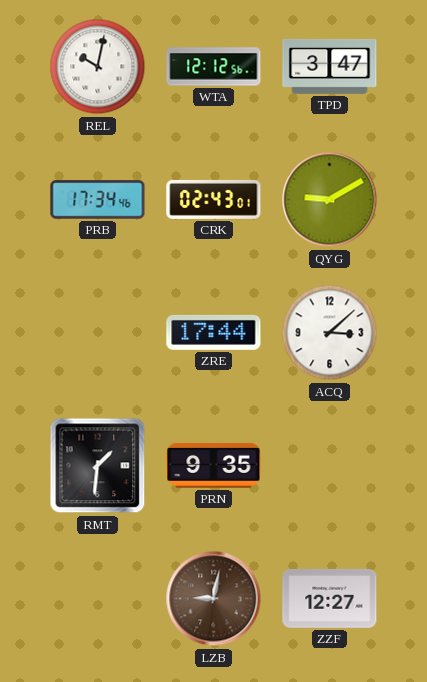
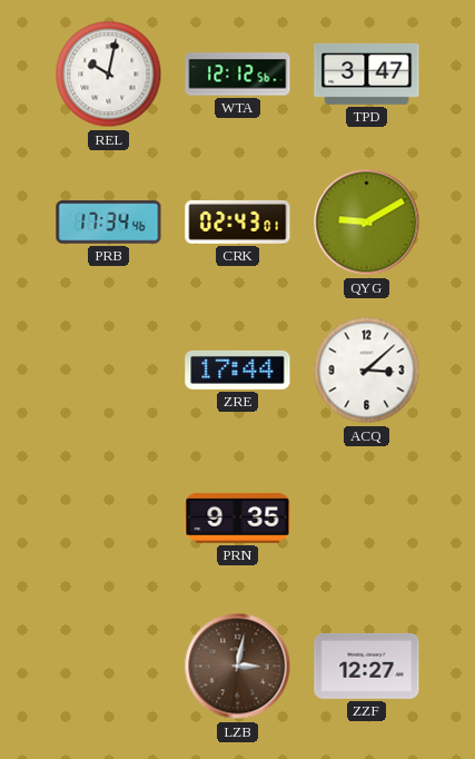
RMT: 1:31 -> none
LZB: 9:02 -> 3:02
